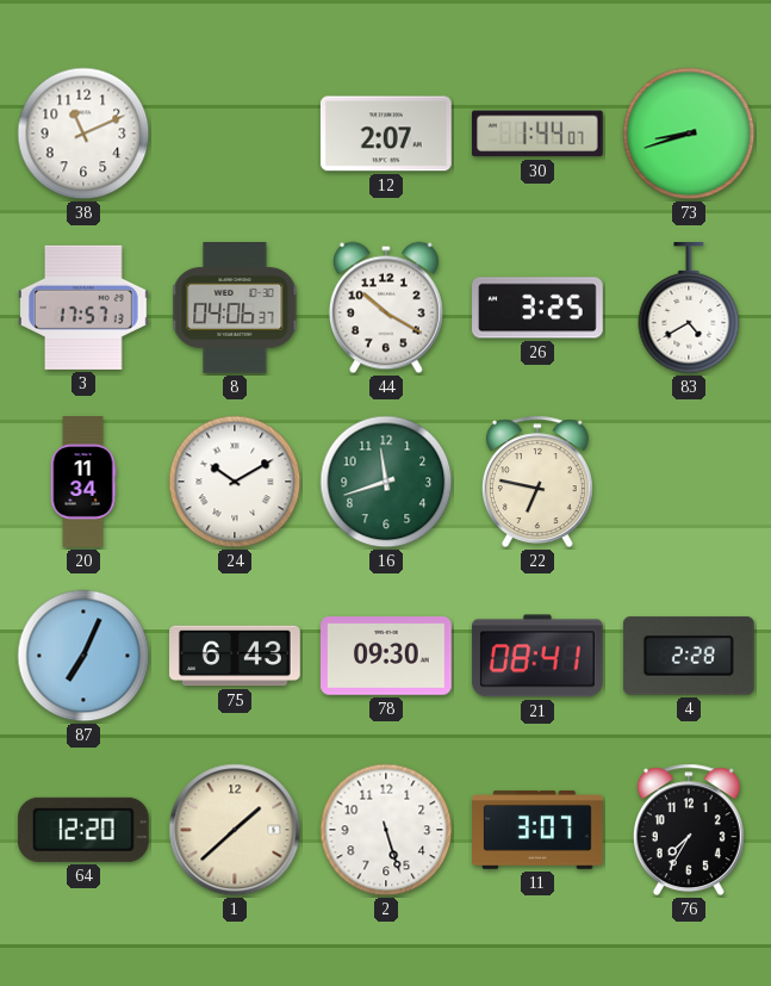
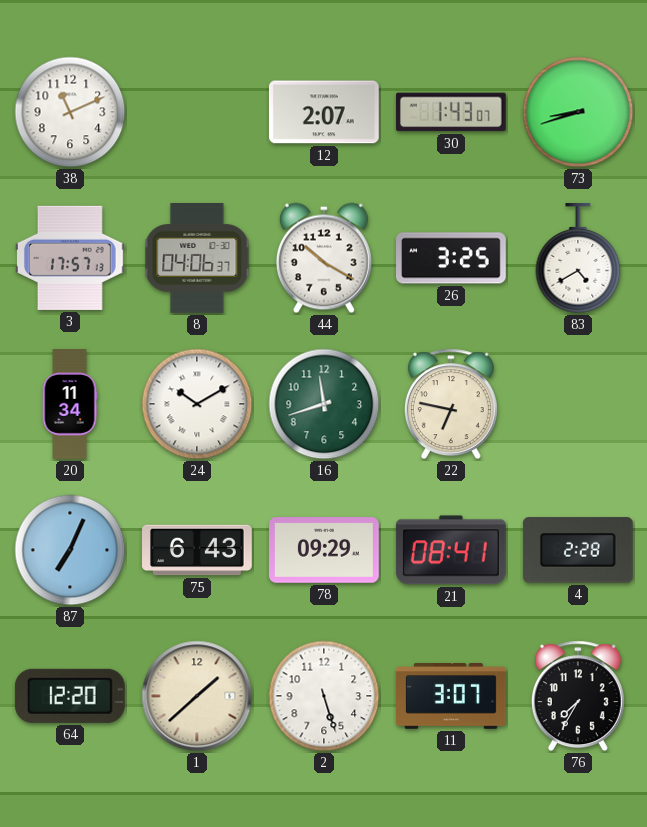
30: 1:44 -> 1:43
78: 09:30 -> 09:29
